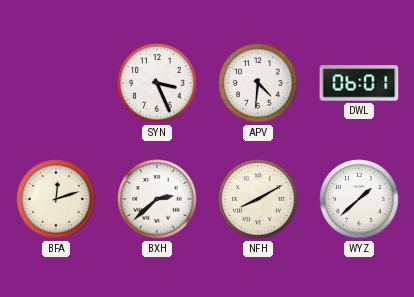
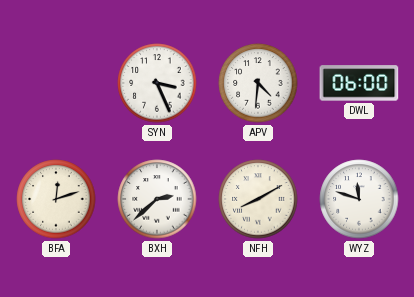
DWL: 06:01 -> 06:00
WYZ: 1:38 -> 11:48
